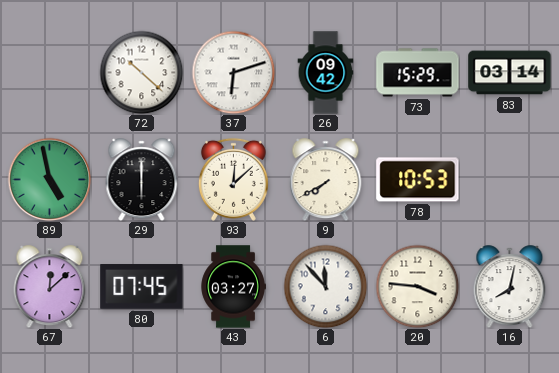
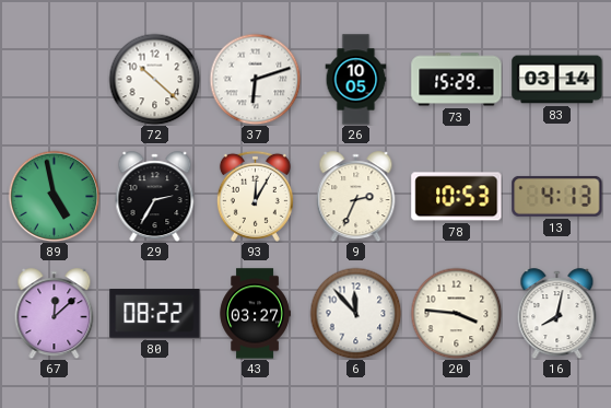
26: 09:42 -> 10:05
29: 6:00 -> 2:35
93: 12:08 -> 12:05
9: 7:40 -> 2:34
13: none -> 4:13
80: 07:45 -> 08:22
